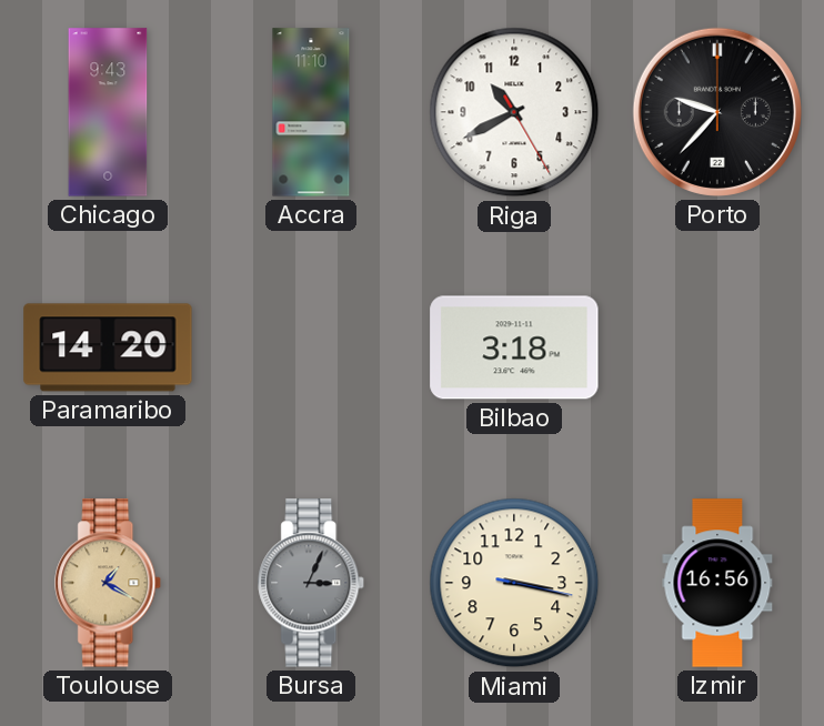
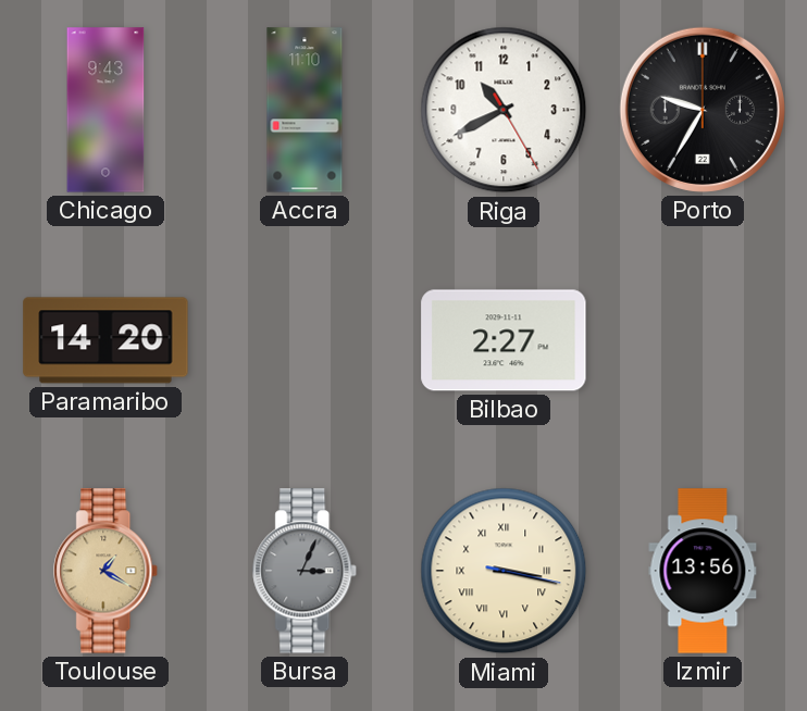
Porto: 9:37 -> 9:35
Bilbao: 3:18 -> 2:27
Miami numerals: Arabic -> Roman
Izmir: 16:56 -> 13:56
